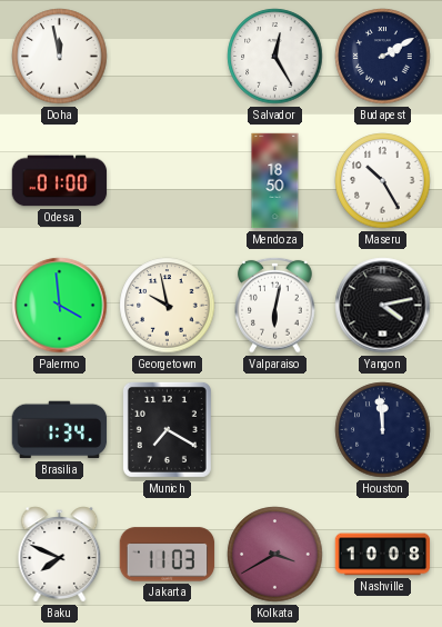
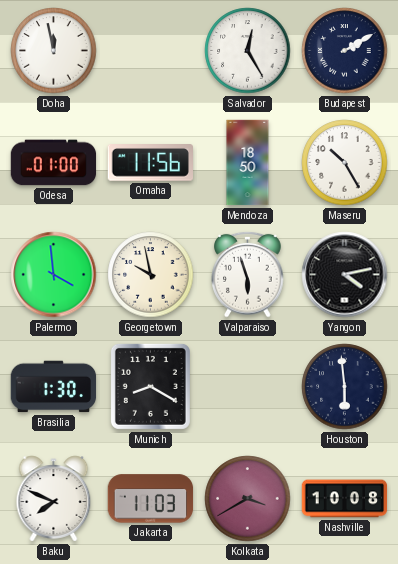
Omaha: none -> 11:56
Valparaiso: 6:02 -> 5:57
Brasilia: 1:34 -> 1:30
Munich: 7:20 -> 8:20
Houston: 11:59 -> 5:59
